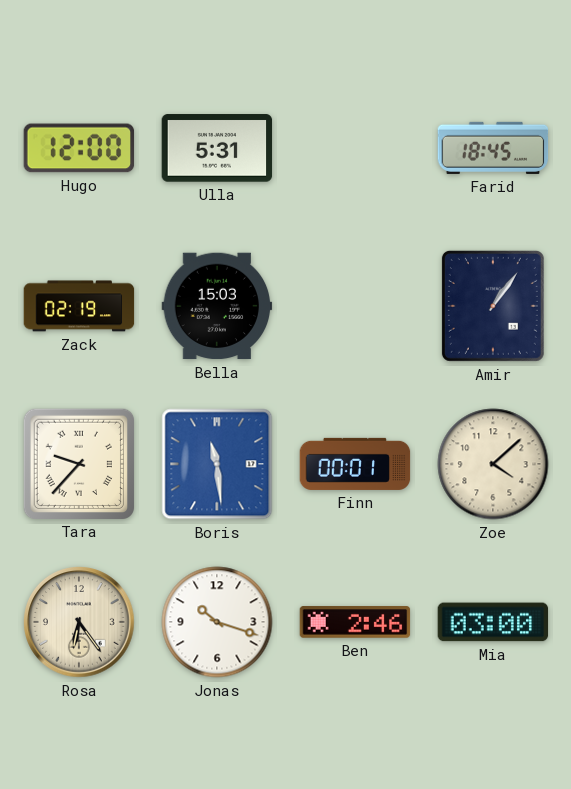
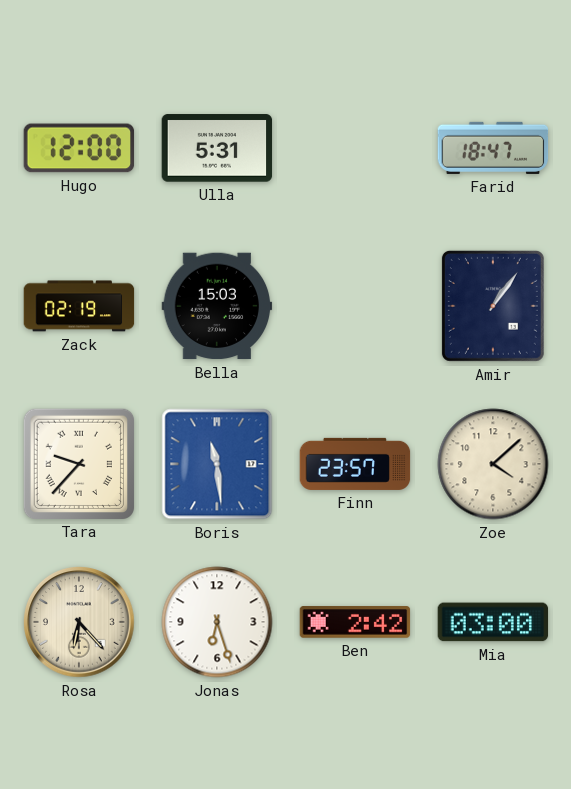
Farid: 18:45 -> 18:47
Finn: 00:01 -> 23:57
Rosa: 6:24 -> 6:23
Jonas: 10:18 -> 6:27
Ben: 2:46 -> 2:42
